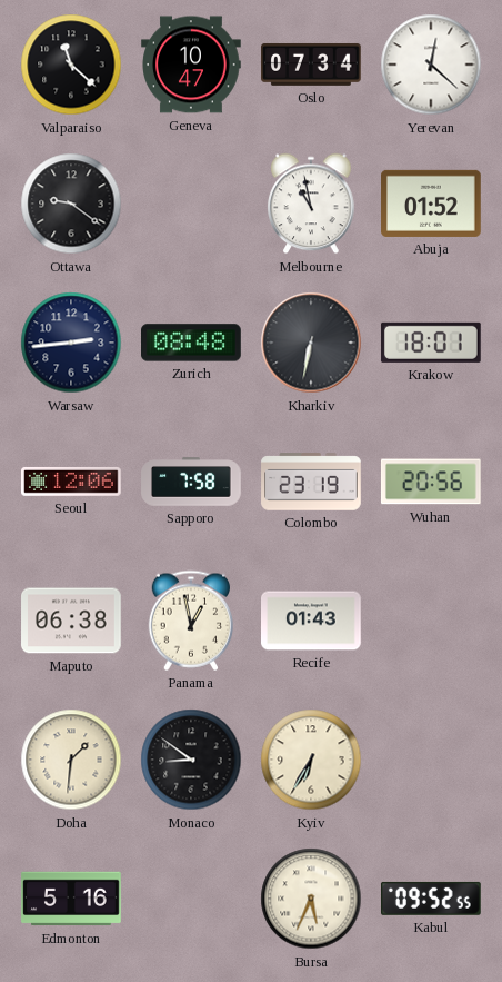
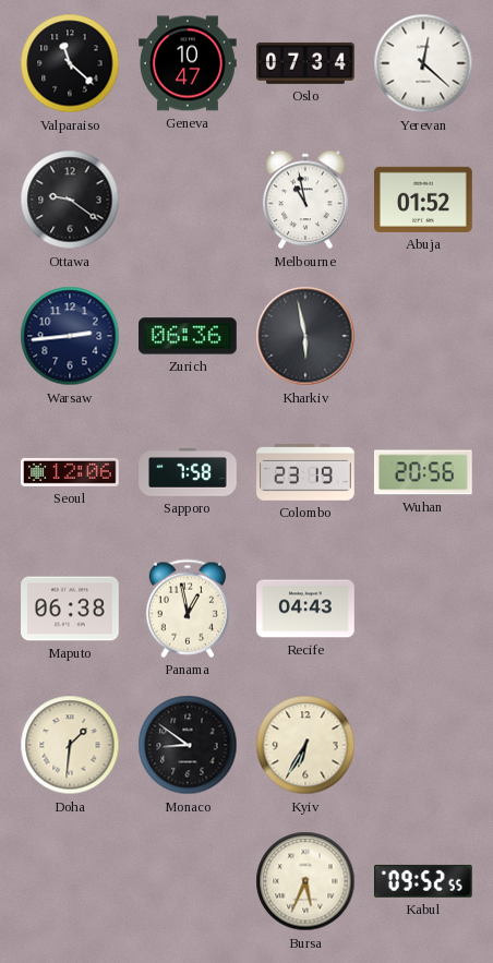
Zurich: 08:48 -> 06:36
Kharkiv: 6:32 -> 5:58
Krakow: 18:01 -> none
Recife: 01:43 -> 04:43
Edmonton: 5:16 -> none
